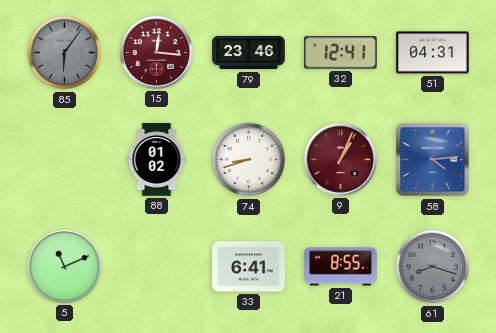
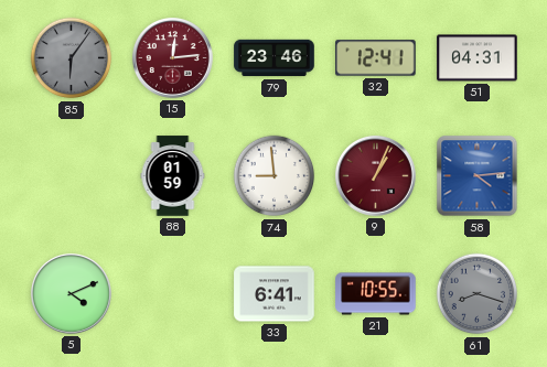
15: 12:16 -> 12:14
88: 01:02 -> 01:59
74: 8:42 -> 8:59
5: 11:11 -> 4:11
21: 8:55 -> 10:55
